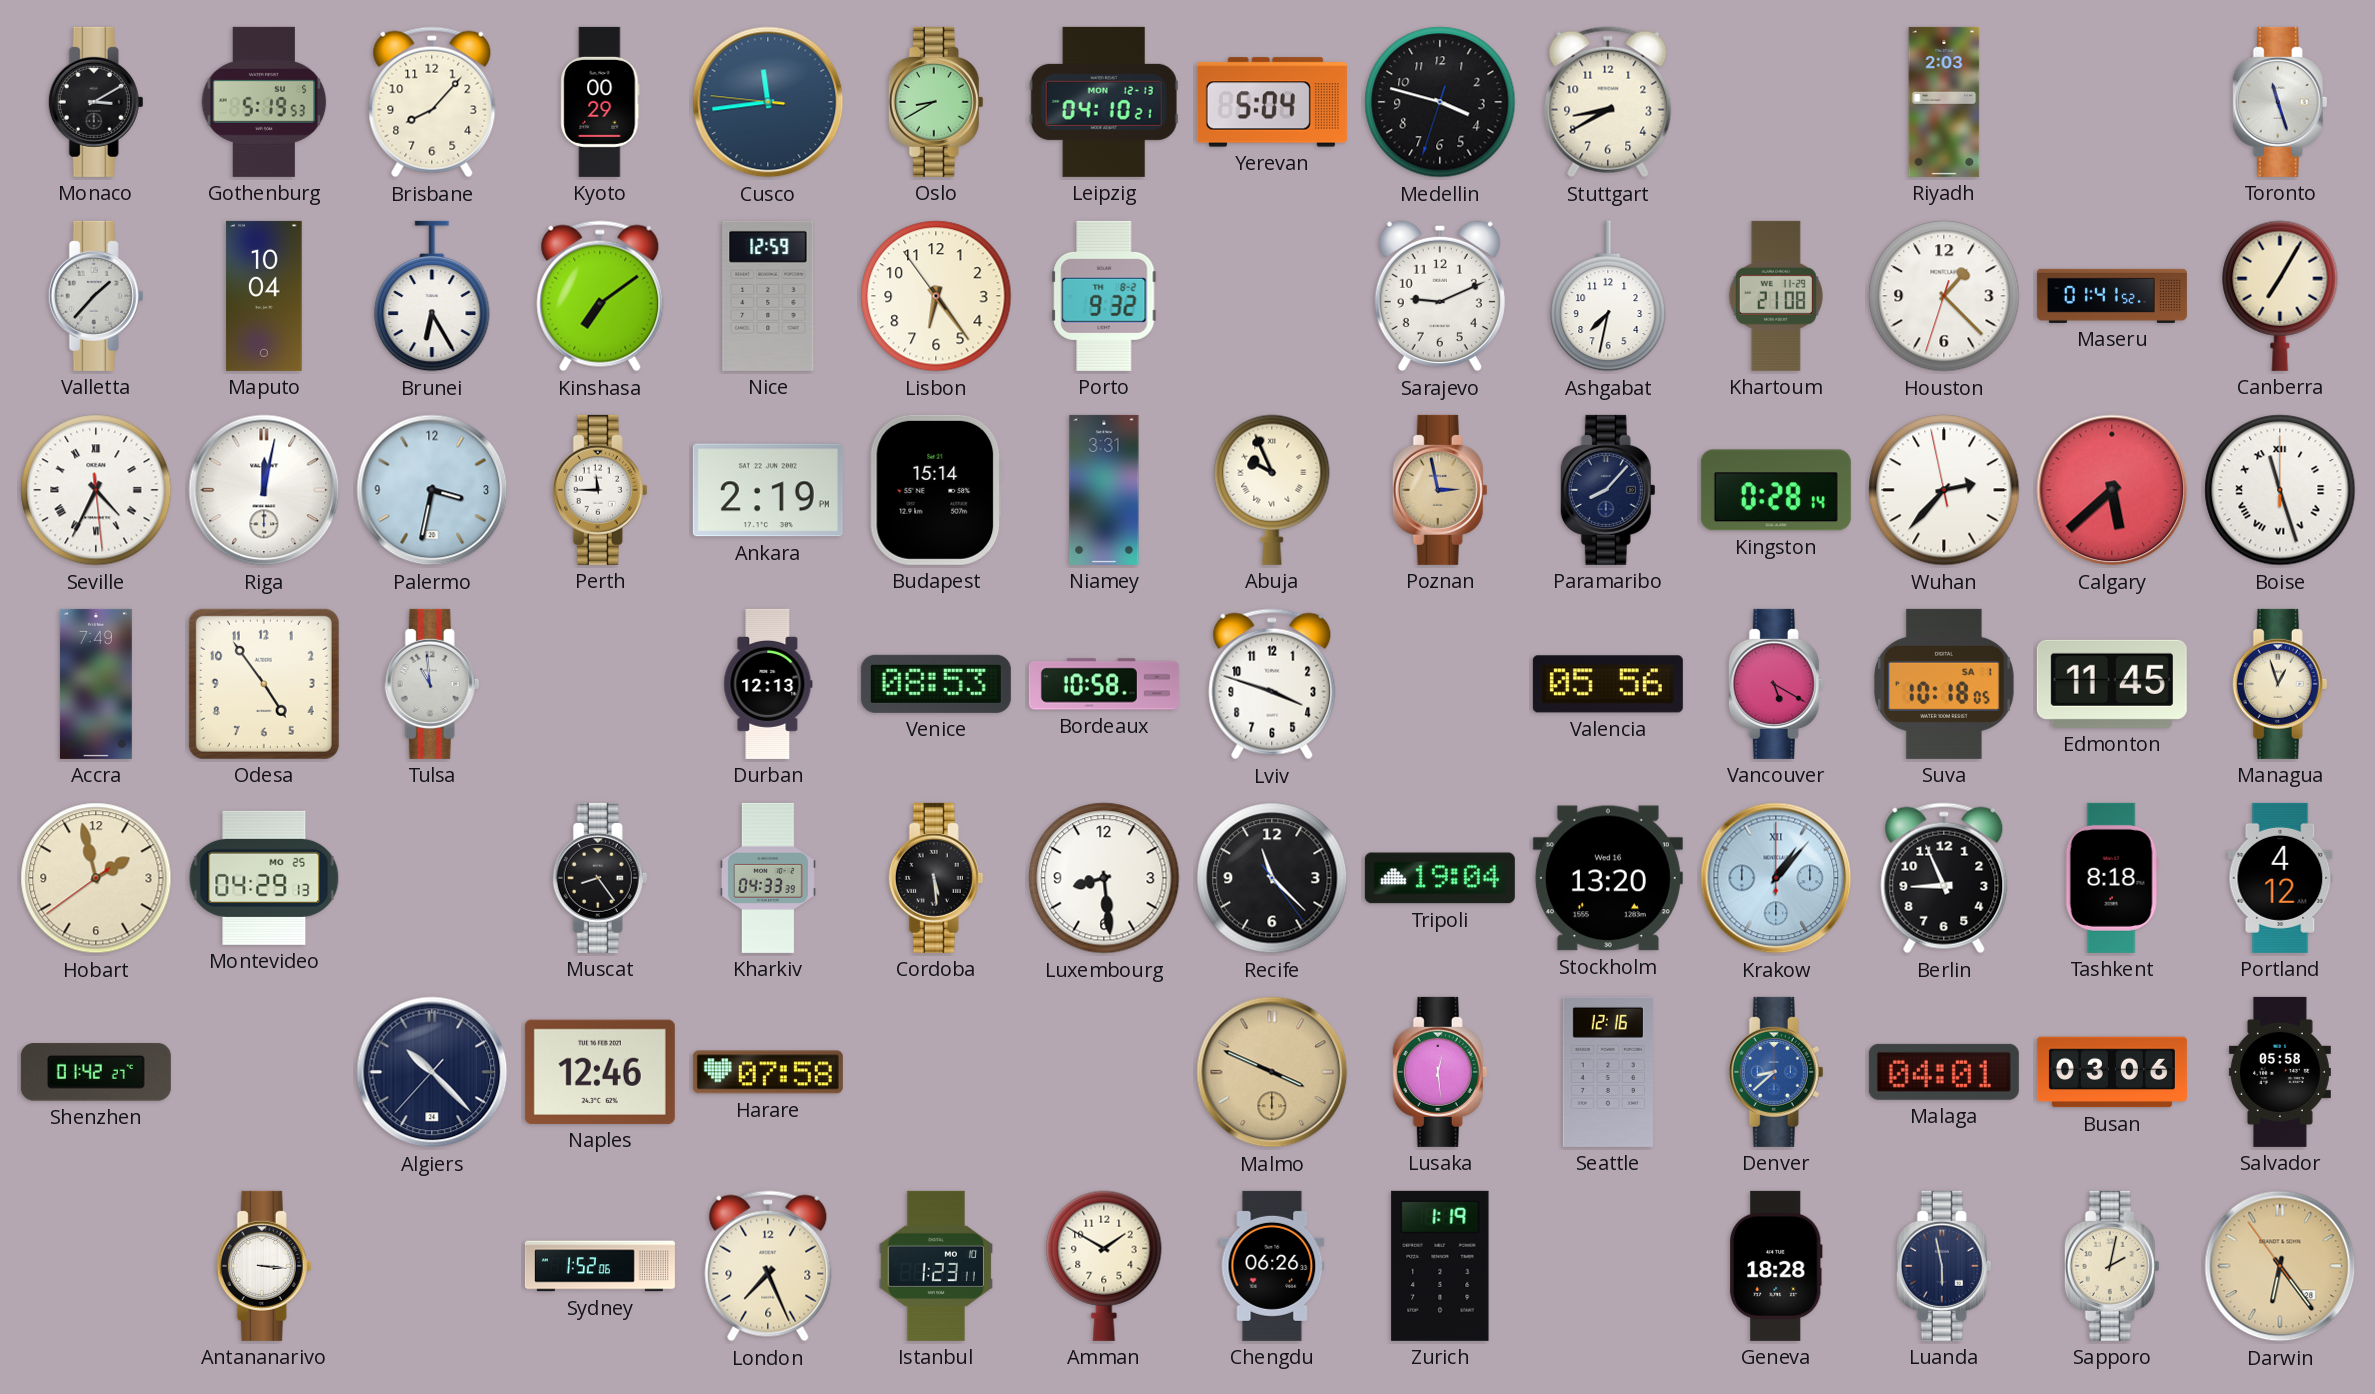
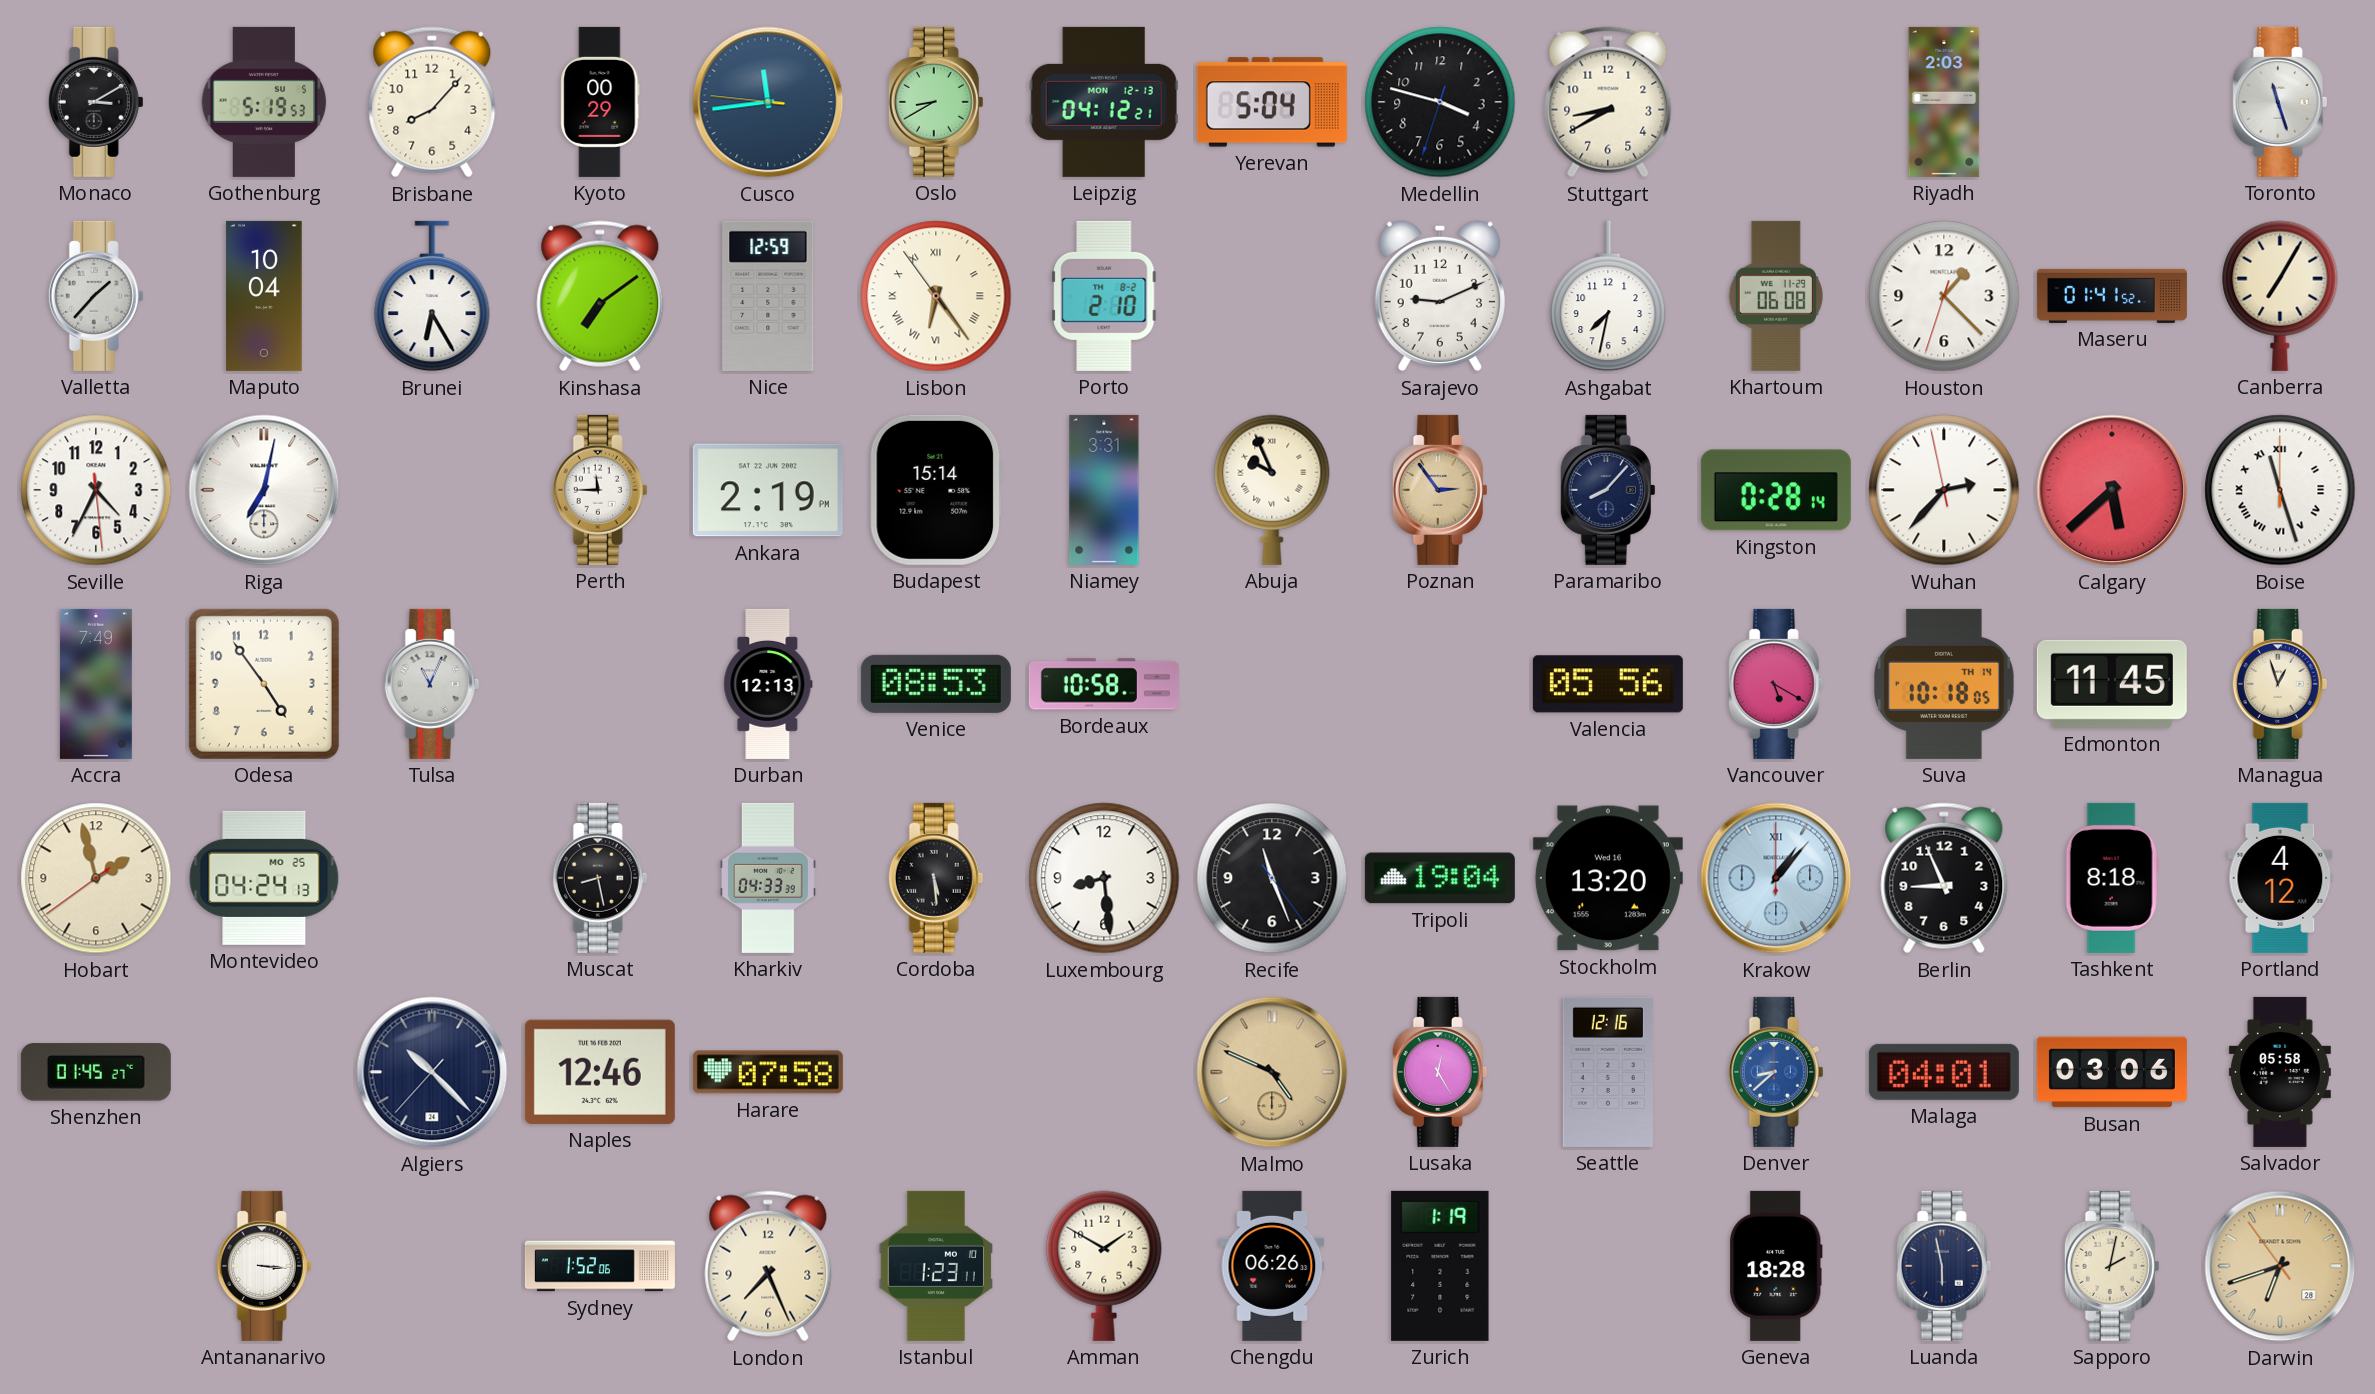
Leipzig: 04:10 -> 04:12
Lisbon numerals: Arabic -> Roman
Porto: 9:32 -> 2:10
Khartoum: 21:08 -> 06:08
Seville numerals: Roman -> Arabic
Riga: 12:02 -> 7:02
Palermo: 3:32 -> none
Poznan: 2:58 -> 2:54
Tulsa: 10:59 -> 11:04
Lviv: 3:48 -> none
Suva date: SA 1 -> TH 14
Montevideo: 04:29 -> 04:24
Muscat: 8:24 -> 8:28
Recife: 11:22 -> 11:26
Shenzhen: 01:42 -> 01:45
Malmo: 3:49 -> 4:49
Lusaka: 12:29 -> 12:25
Darwin: 6:23 -> 6:41
